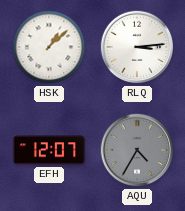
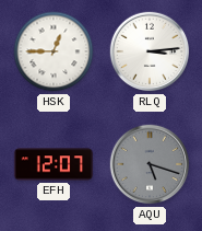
HSK: 1:08 -> 12:45
AQU: 4:35 -> 5:18
